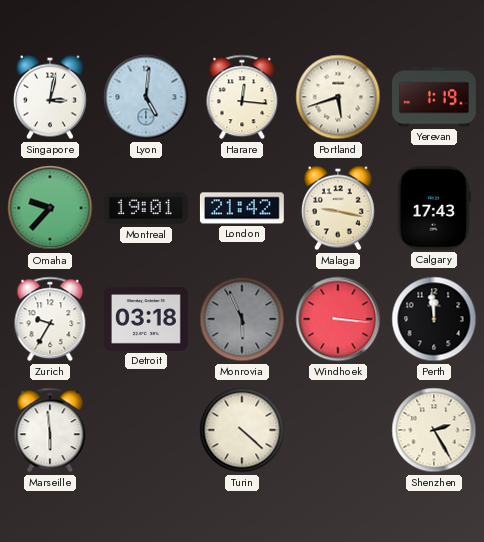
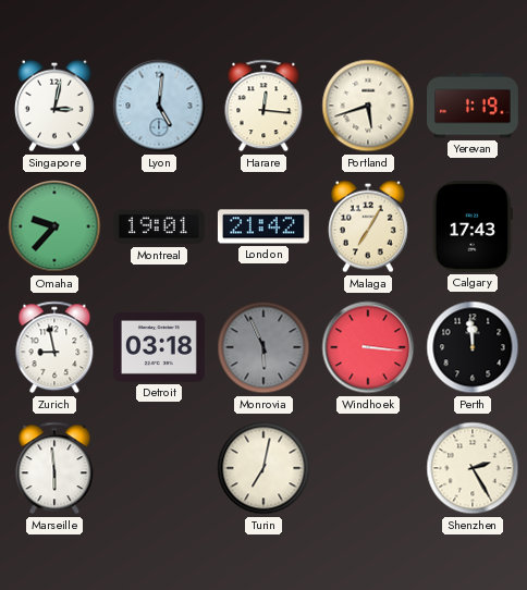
Malaga: 9:17 -> 7:05
Zurich: 9:35 -> 8:58
Turin: 4:22 -> 7:02
